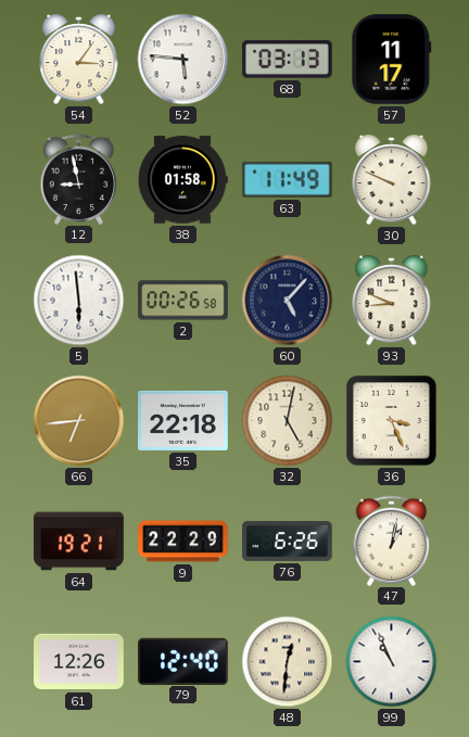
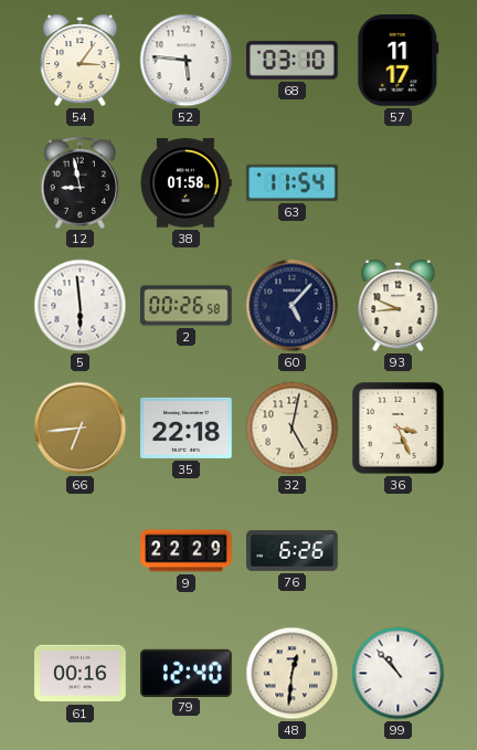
68: 03:13 -> 03:10
63: 11:49 -> 11:54
30: 9:49 -> none
64: 19:21 -> none
47: 1:02 -> none
61: 12:26 -> 00:16
99: 10:56 -> 10:53
